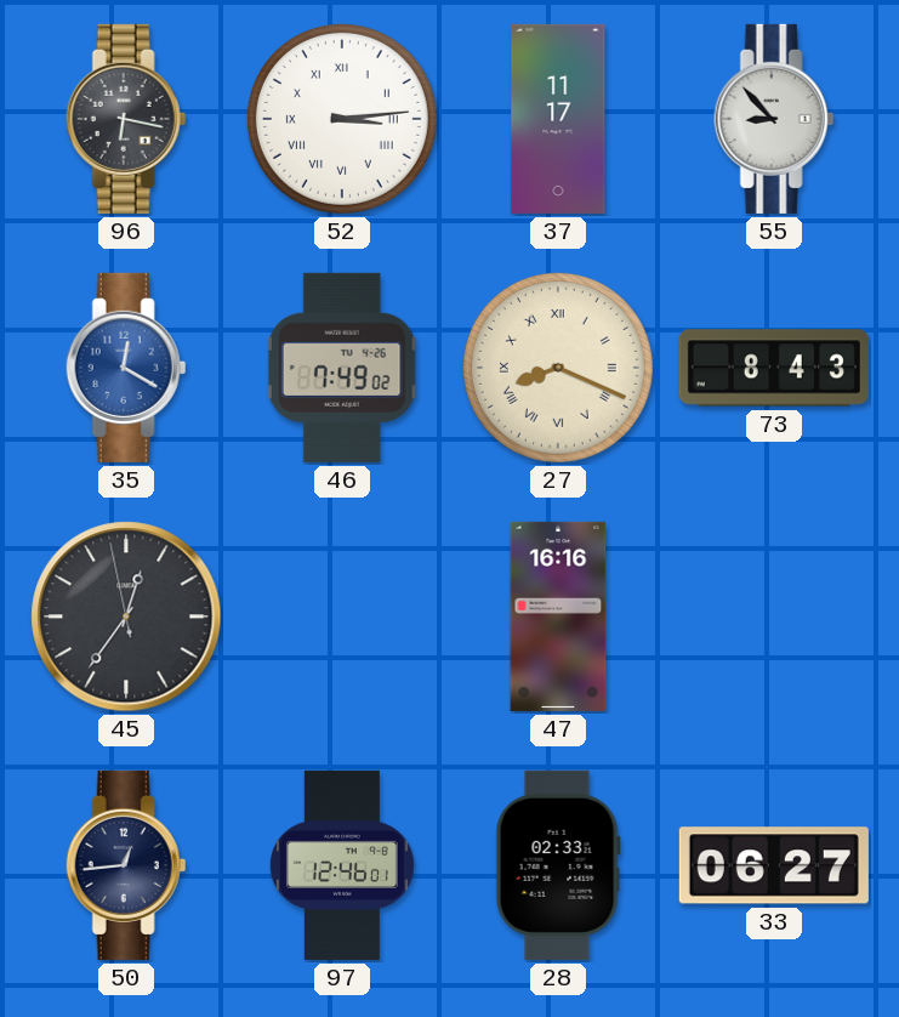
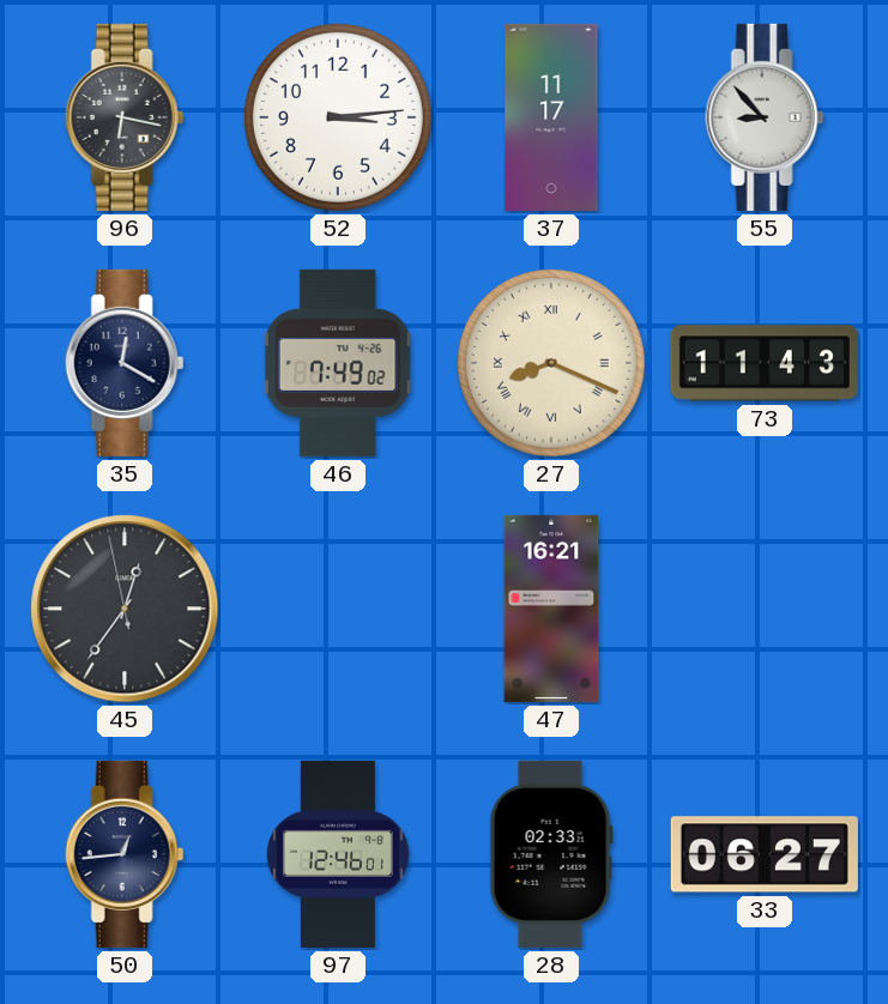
52 numerals: Roman -> Arabic
35 dial: blue -> navy
73: 8:43 -> 11:43
47: 16:16 -> 16:21
